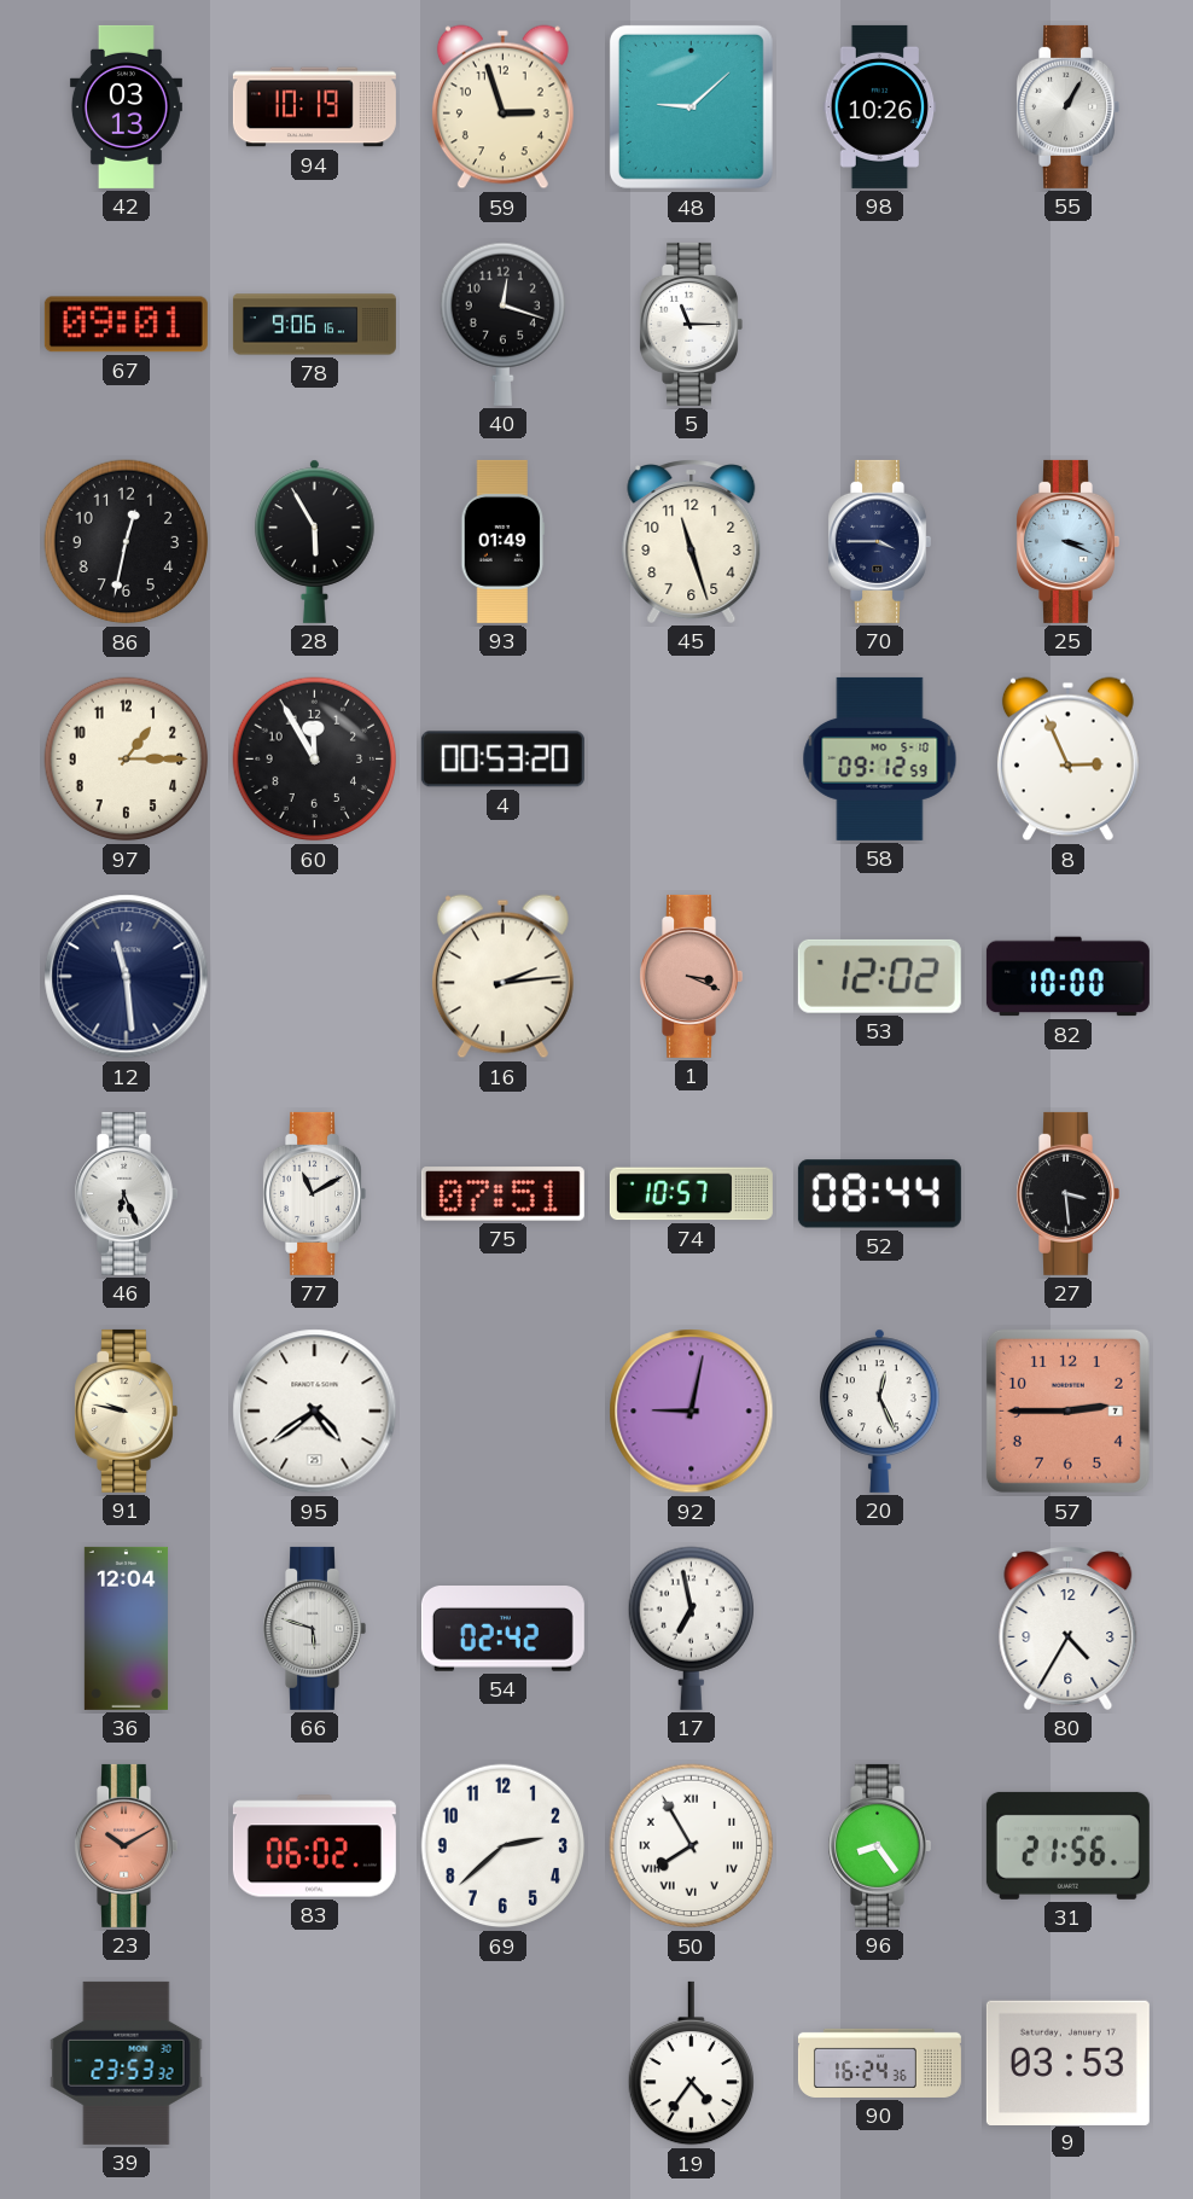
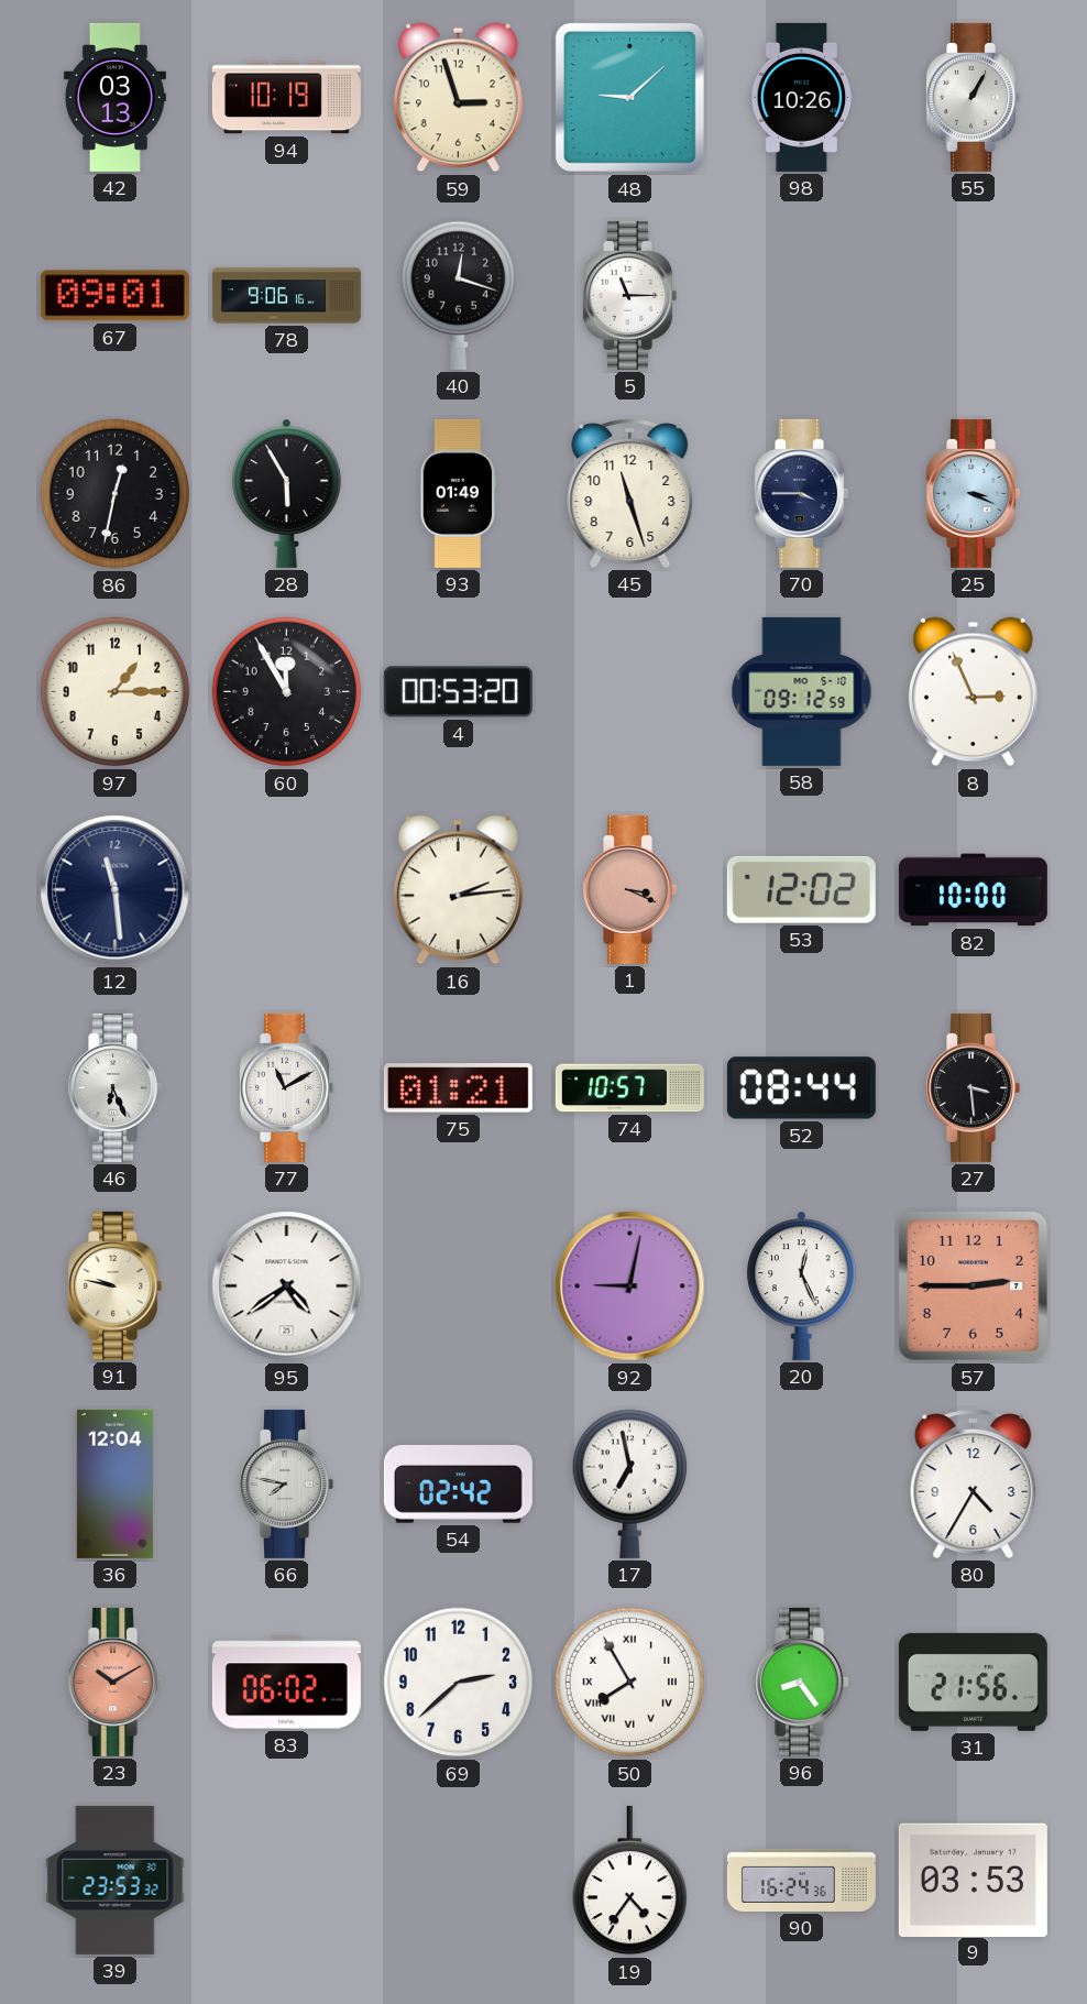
75: 07:51 -> 01:21
66: 5:48 -> 7:47
